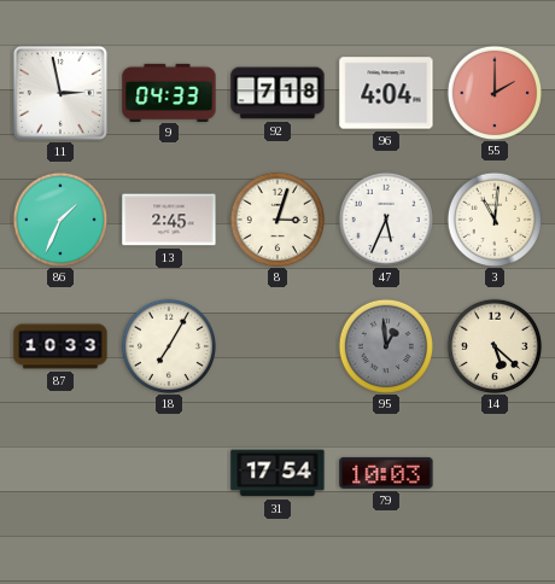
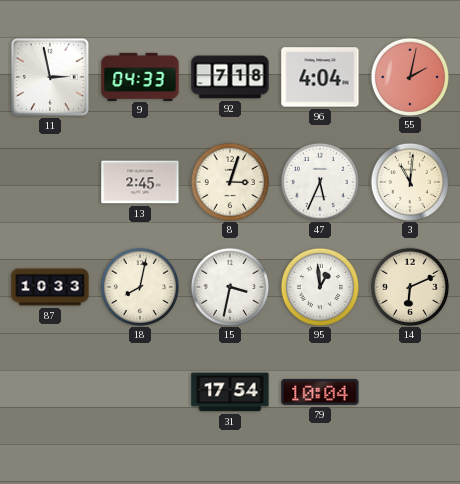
55: 2:00 -> 2:02
86: 1:34 -> none
18: 7:05 -> 8:02
15: none -> 3:32
95 dial: grey -> white
14: 5:22 -> 6:11
79: 10:03 -> 10:04
